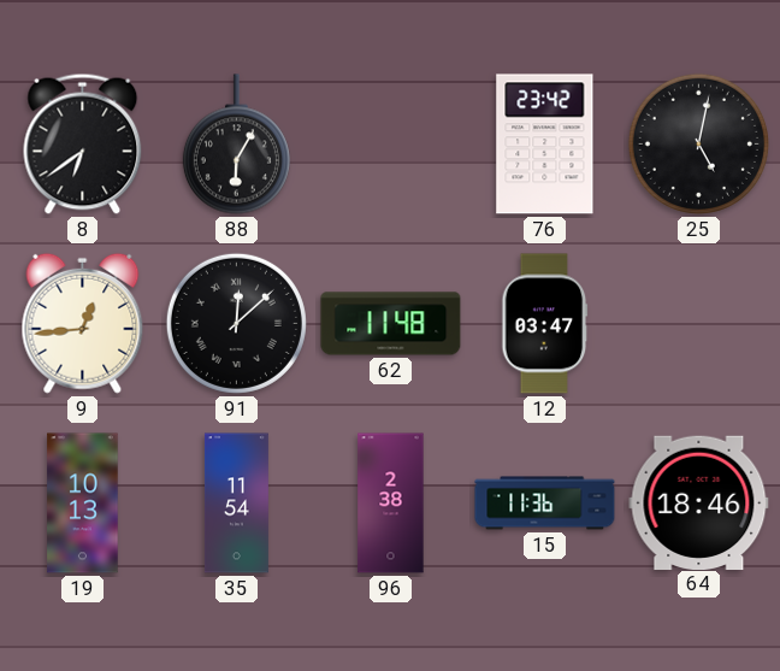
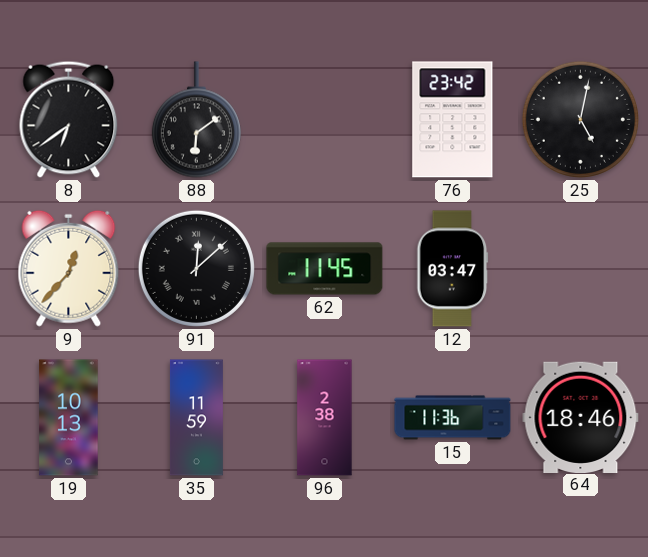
88: 6:05 -> 6:09
9: 12:44 -> 12:37
62: 11:48 -> 11:45
35: 11:54 -> 11:59
